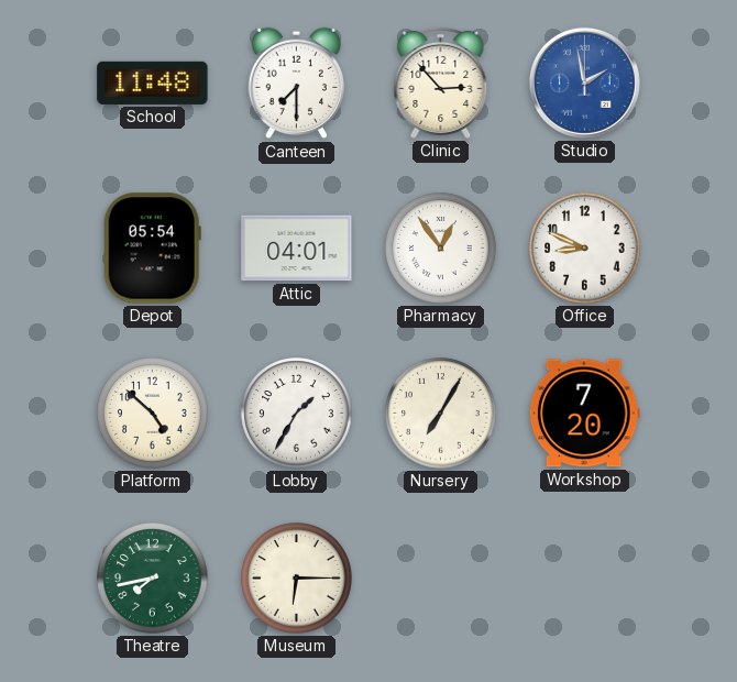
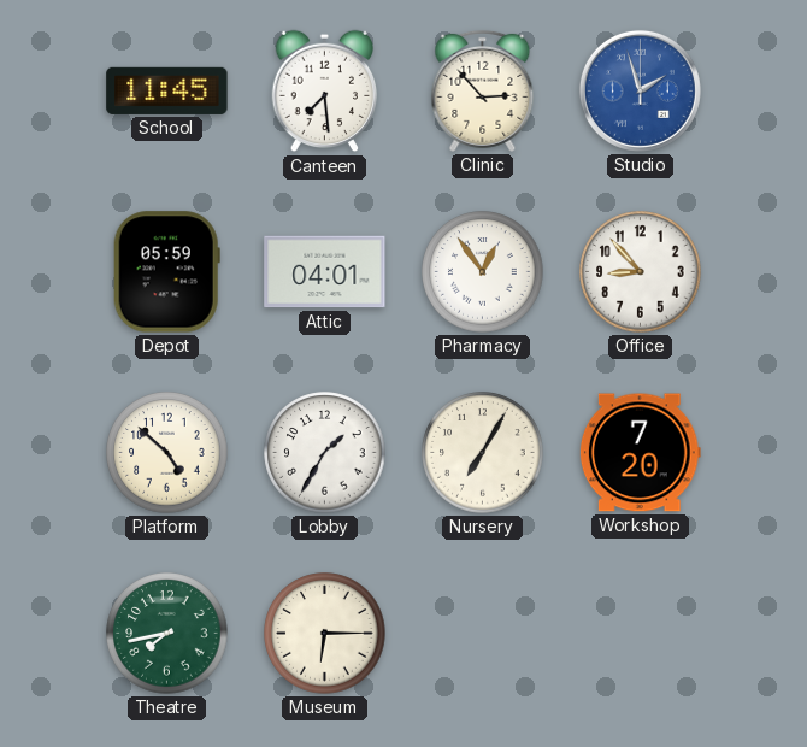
School: 11:48 -> 11:45
Canteen: 7:30 -> 7:29
Studio: 1:58 -> 1:57
Depot: 05:54 -> 05:59
Office: 8:49 -> 8:53
